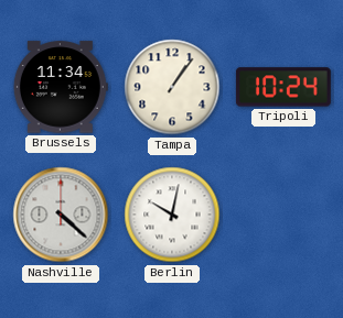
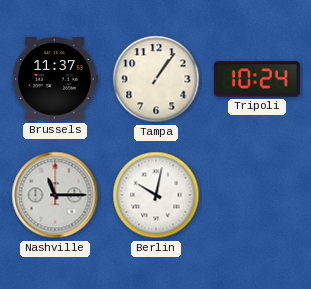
Brussels: 11:34 -> 11:37
Nashville: 4:22 -> 11:15
